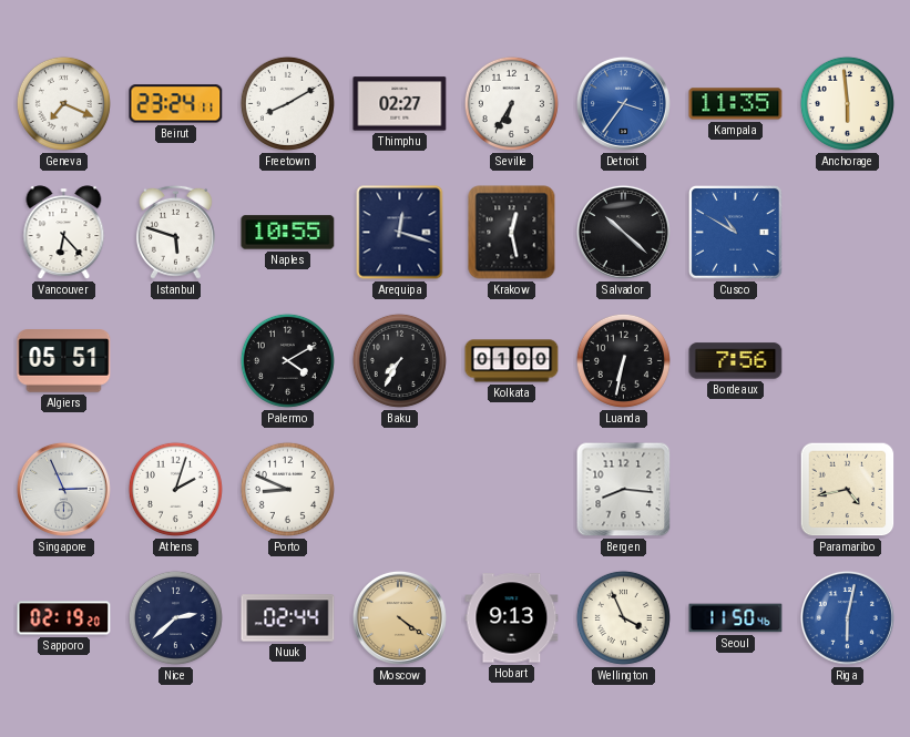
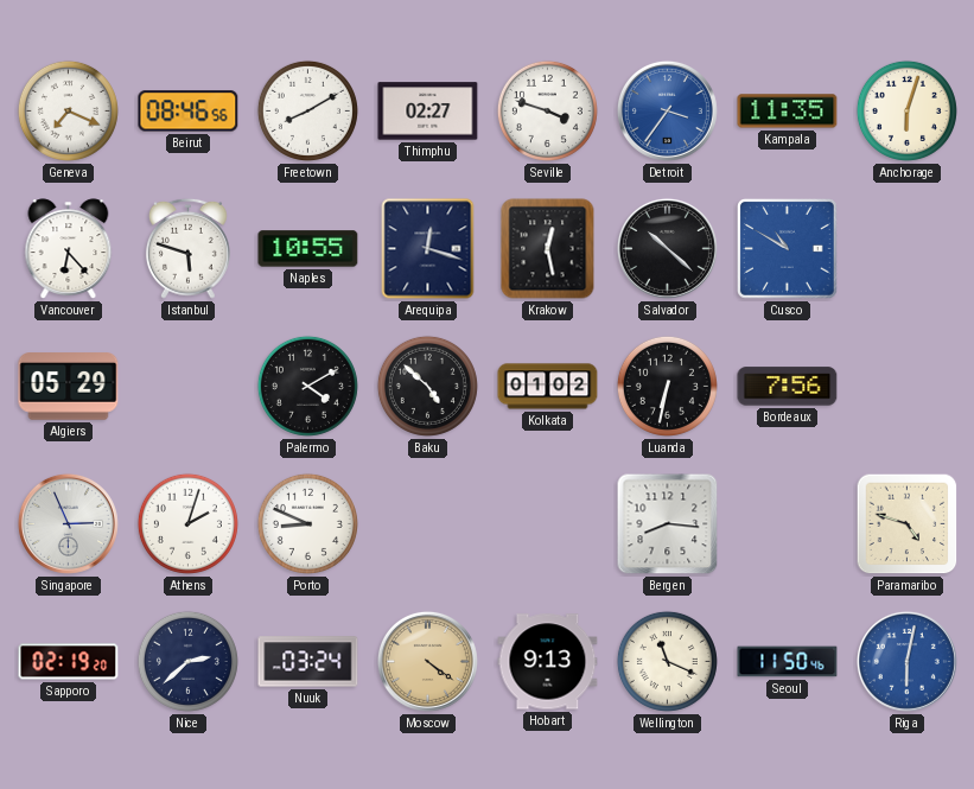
Beirut: 23:24 -> 08:46
Seville: 6:35 -> 3:48
Anchorage: 5:59 -> 6:03
Algiers: 05:51 -> 05:29
Baku: 7:35 -> 4:52
Kolkata: 01:00 -> 01:02
Paramaribo: 4:43 -> 4:48
Nuuk: 02:44 -> 03:24
Wellington: 3:56 -> 11:19
